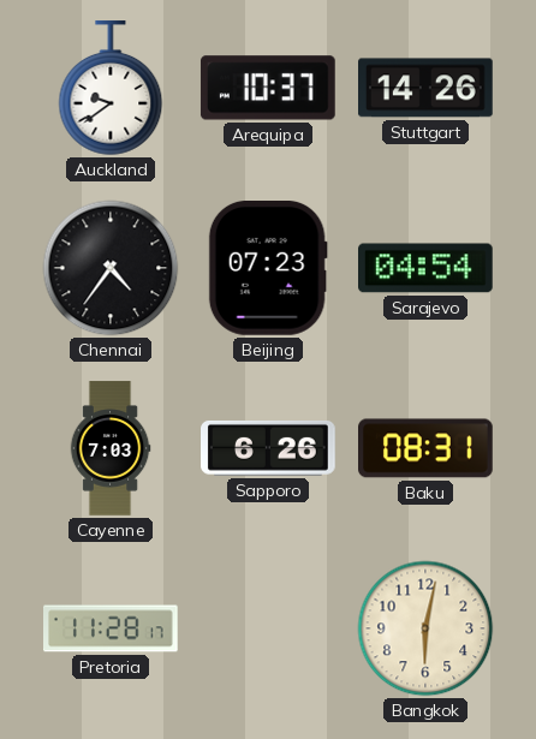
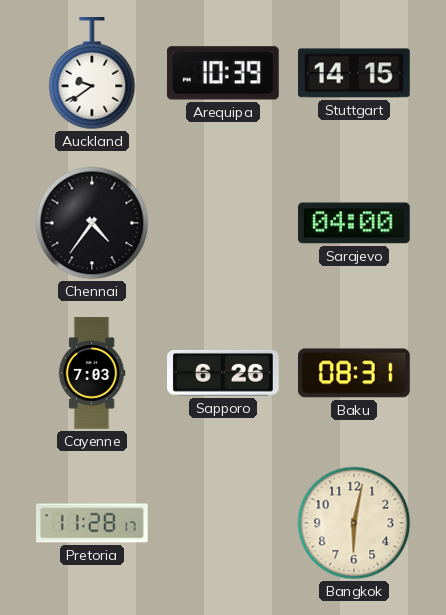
Arequipa: 10:37 -> 10:39
Stuttgart: 14:26 -> 14:15
Beijing: 07:23 -> none
Sarajevo: 04:54 -> 04:00
